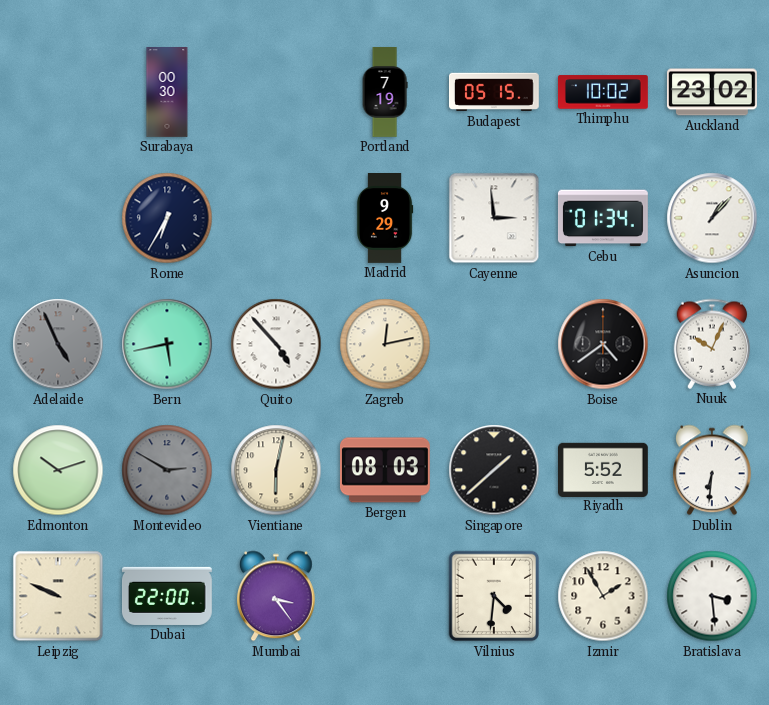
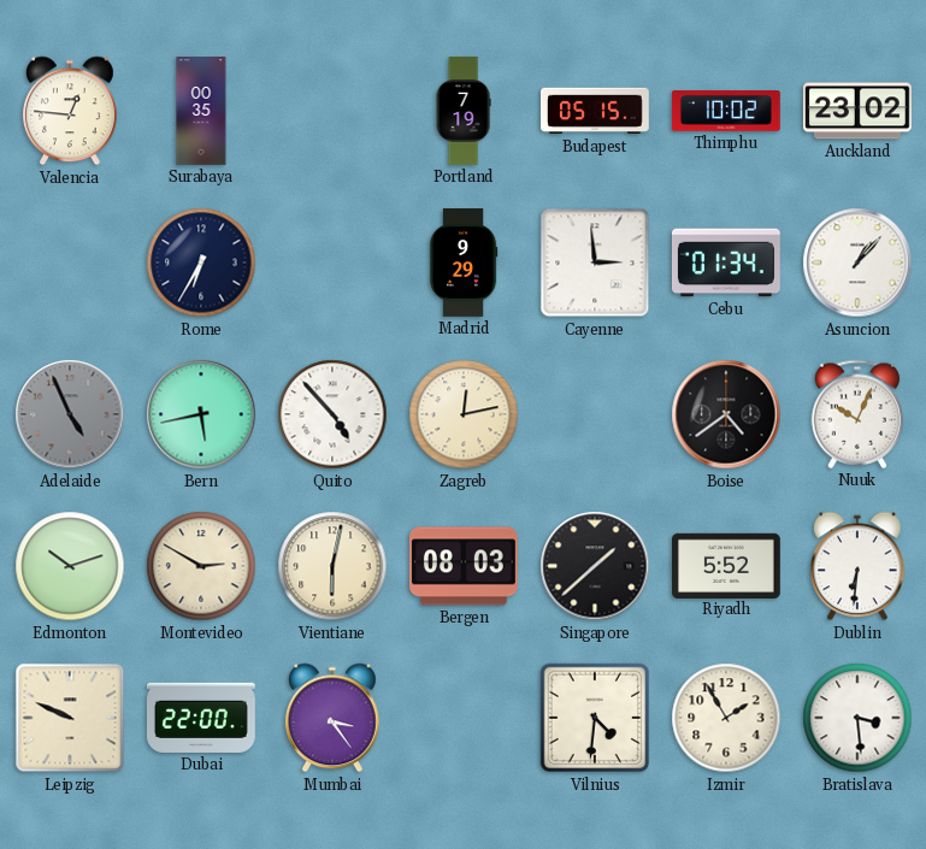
Valencia: none -> 12:46
Surabaya: 00:30 -> 00:35
Montevideo dial: grey -> cream
